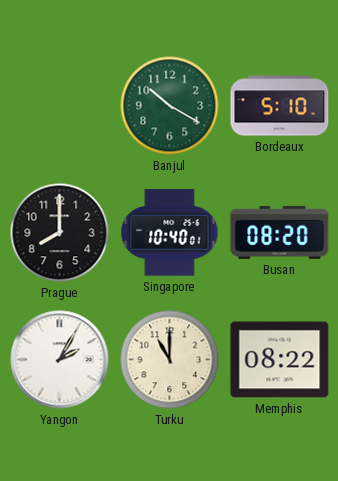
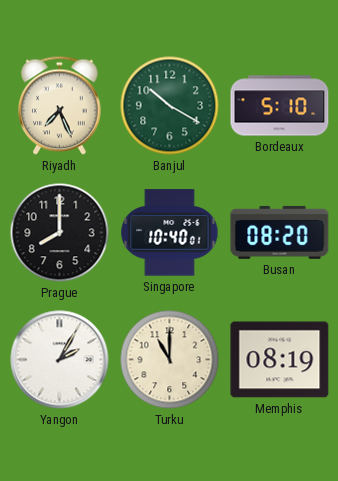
Riyadh: none -> 7:26
Memphis: 08:22 -> 08:19
